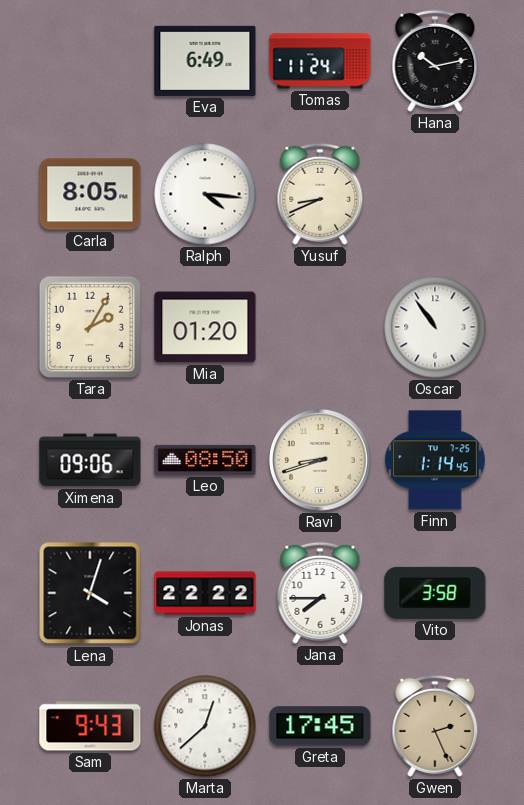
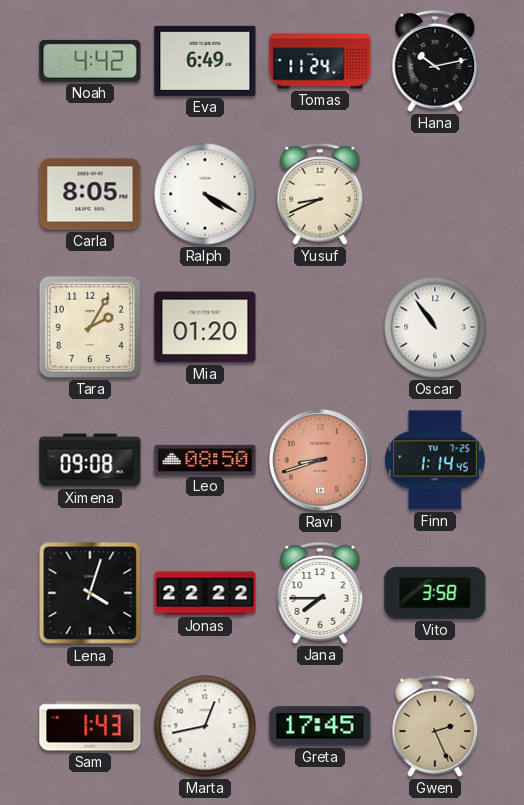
Noah: none -> 4:42
Ralph: 4:16 -> 4:20
Ximena: 09:06 -> 09:08
Ravi dial: cream -> salmon
Sam: 9:43 -> 1:43
Marta: 12:38 -> 12:43
